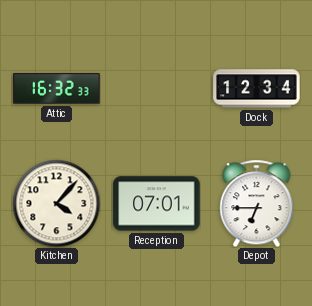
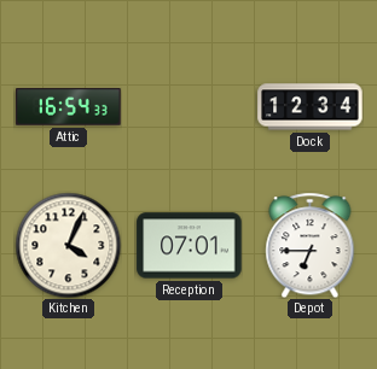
Attic: 16:32 -> 16:54
Kitchen: 4:07 -> 4:04
